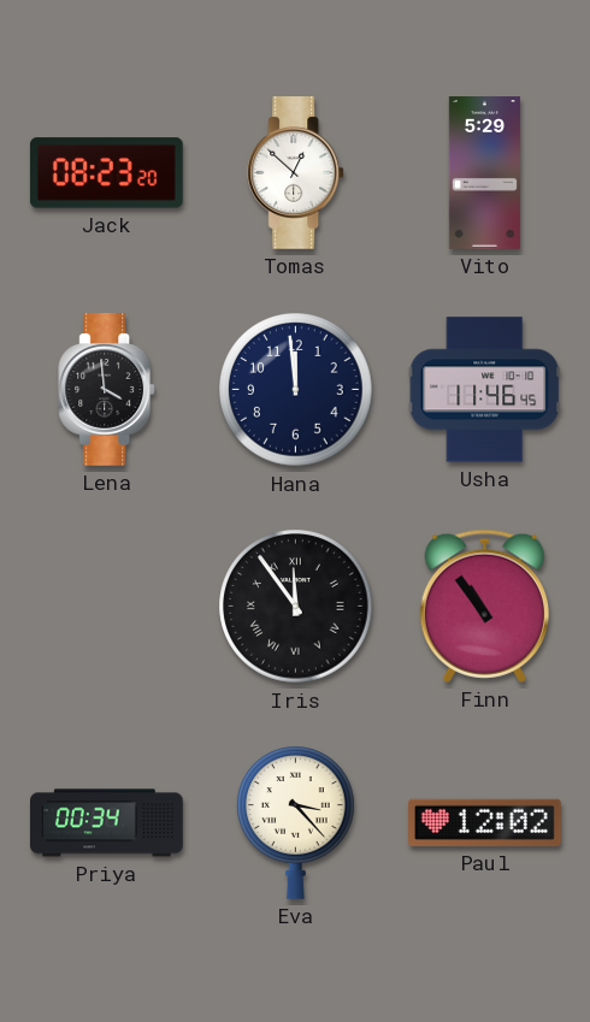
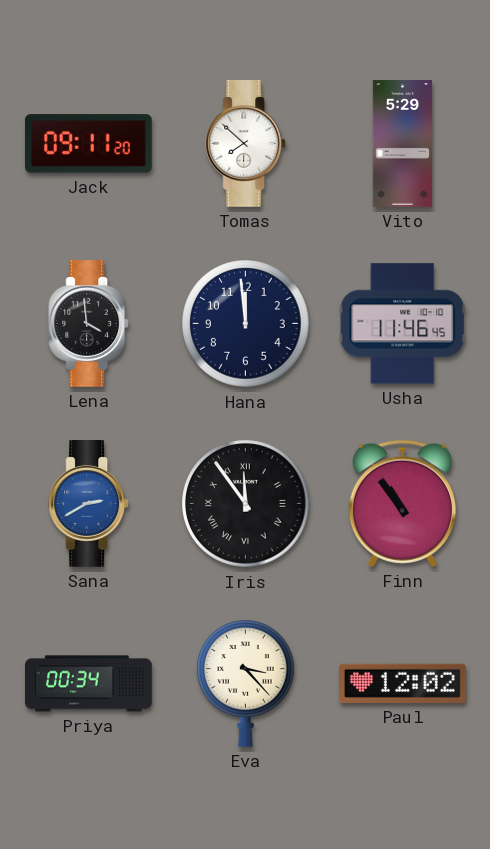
Jack: 08:23 -> 09:11
Tomas: 12:52 -> 7:52
Sana: none -> 2:40
